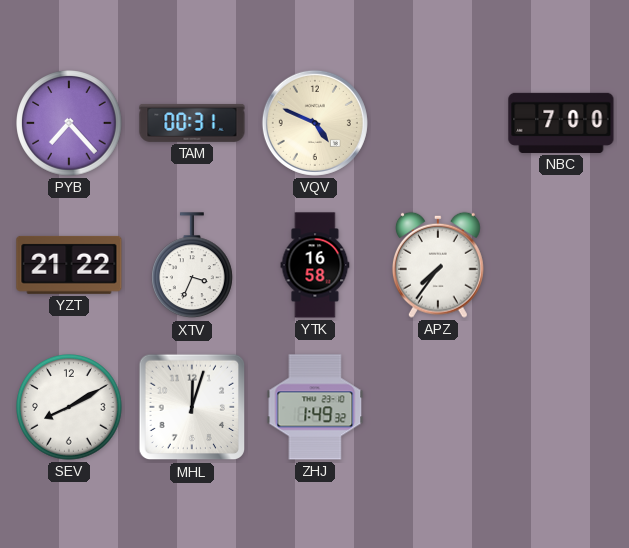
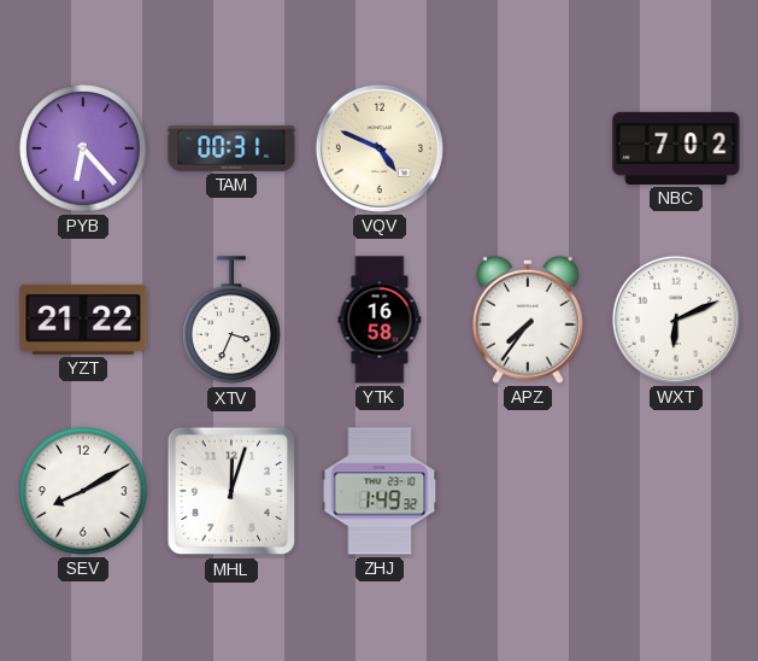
PYB: 7:23 -> 6:23
NBC: 7:00 -> 7:02
WXT: none -> 6:11
